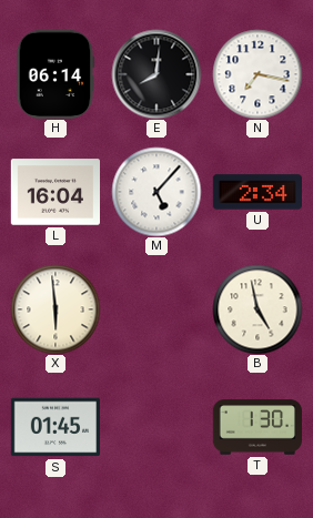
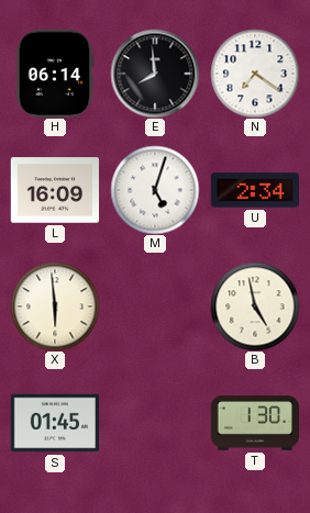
E: 8:01 -> 7:59
N: 7:17 -> 7:21
L: 16:04 -> 16:09
M: 5:07 -> 5:03
